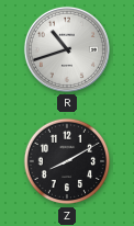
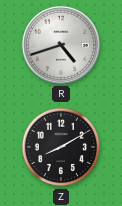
R: 10:42 -> 4:42
